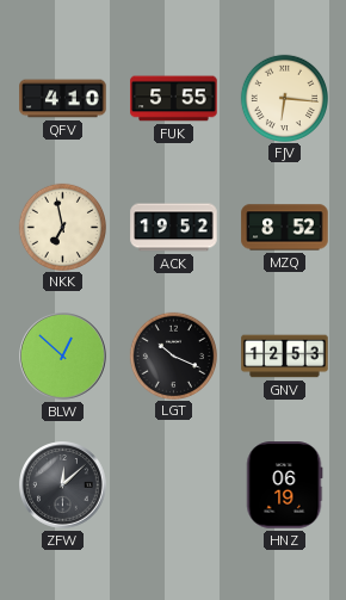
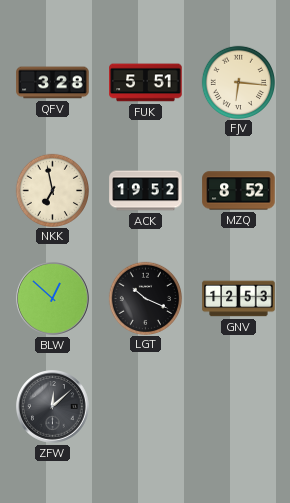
QFV: 4:10 -> 3:28
FUK: 5:55 -> 5:51
HNZ: 06:19 -> none
